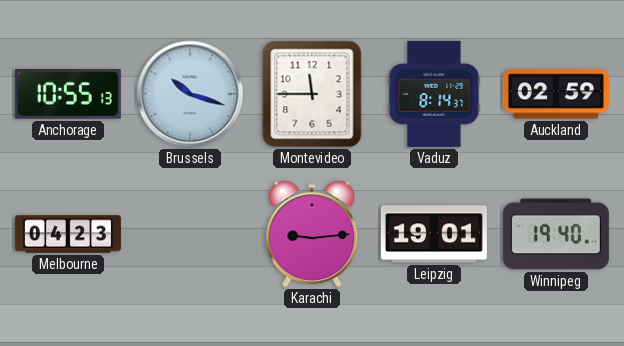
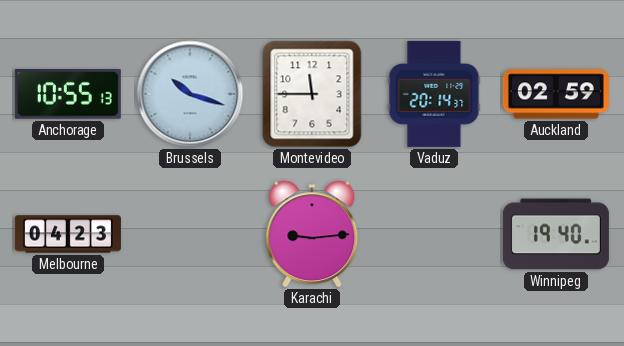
Vaduz: 8:14 -> 20:14
Leipzig: 19:01 -> none
